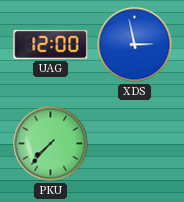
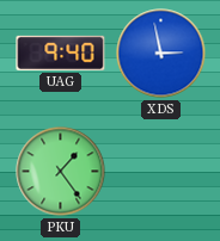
UAG: 12:00 -> 9:40
PKU: 7:37 -> 1:24
